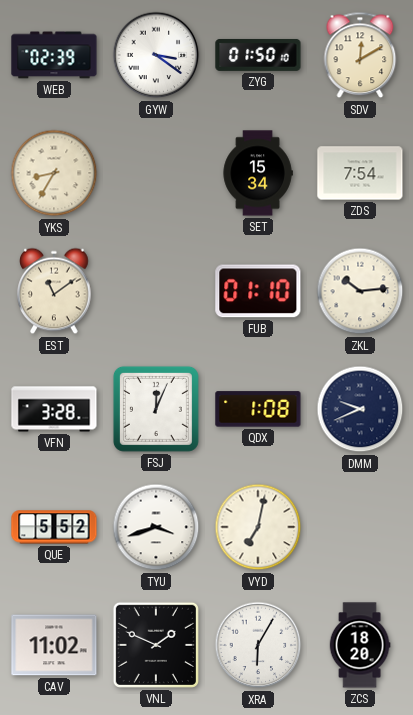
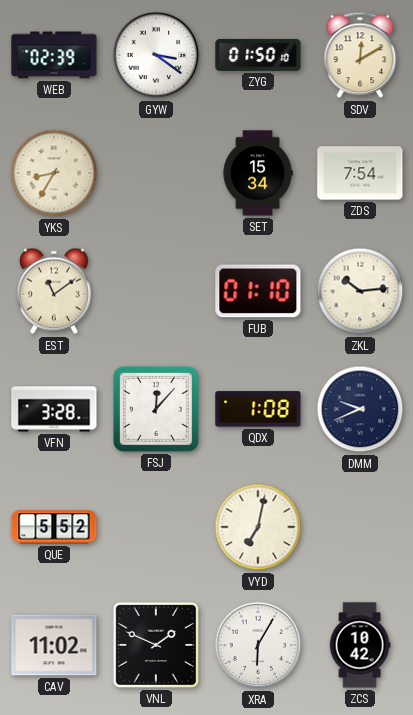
FSJ: 12:04 -> 12:07
TYU: 3:42 -> none
ZCS: 18:20 -> 10:42
